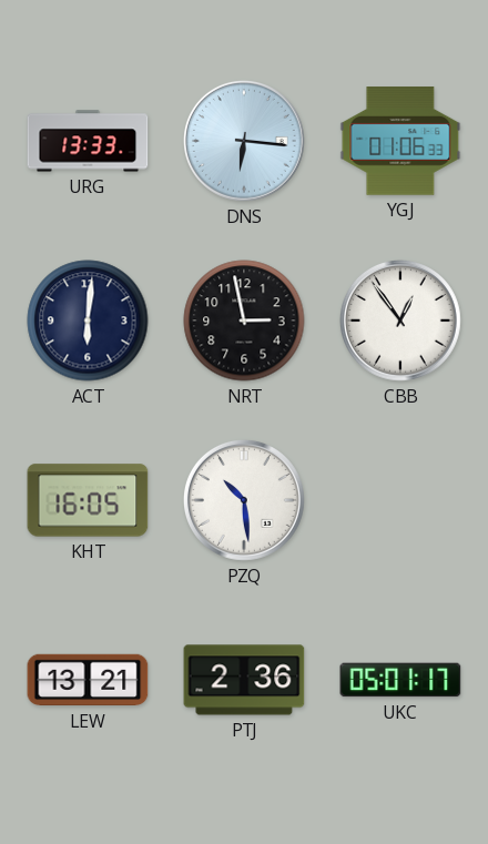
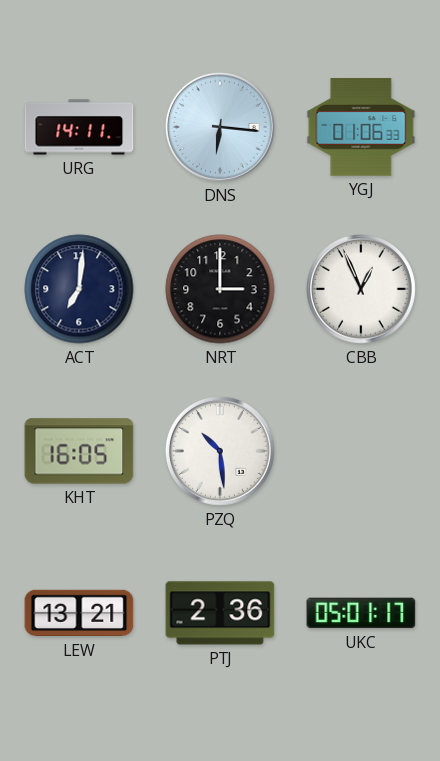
URG: 13:33 -> 14:11
ACT: 6:01 -> 7:01
NRT: 2:58 -> 3:00
CBB: 12:54 -> 12:56
